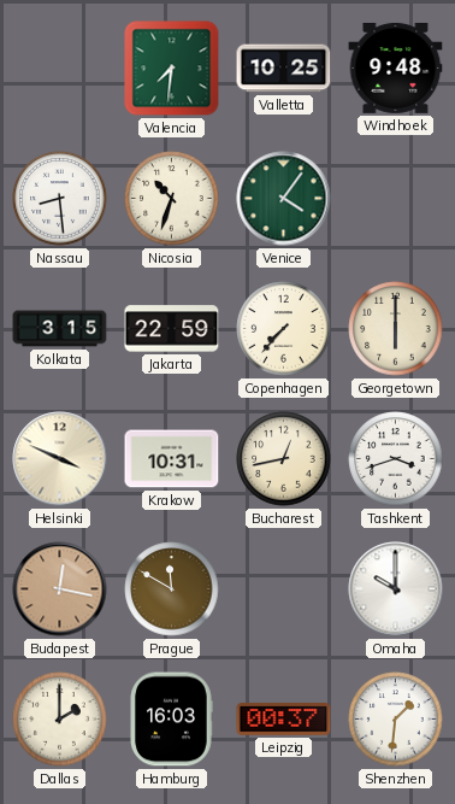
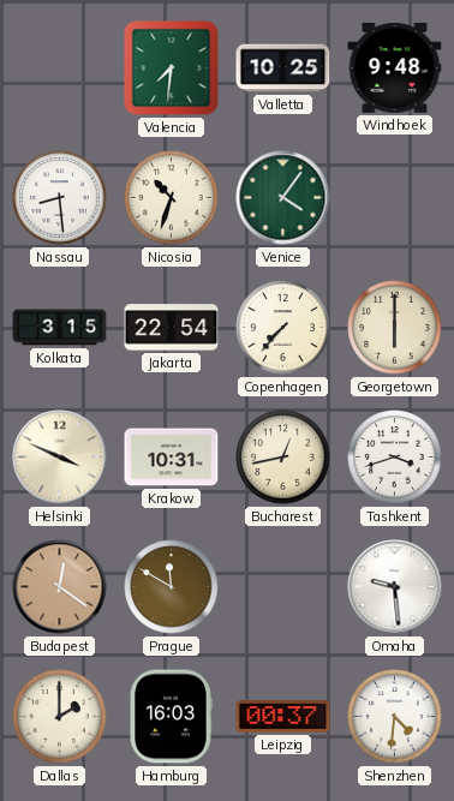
Jakarta: 22:59 -> 22:54
Budapest: 12:17 -> 12:21
Omaha: 10:00 -> 9:29
Shenzhen: 1:31 -> 4:31
